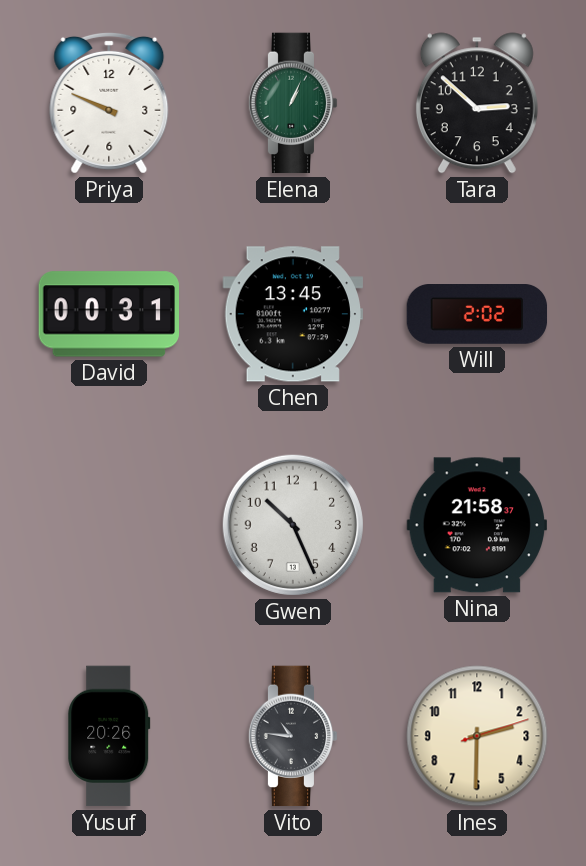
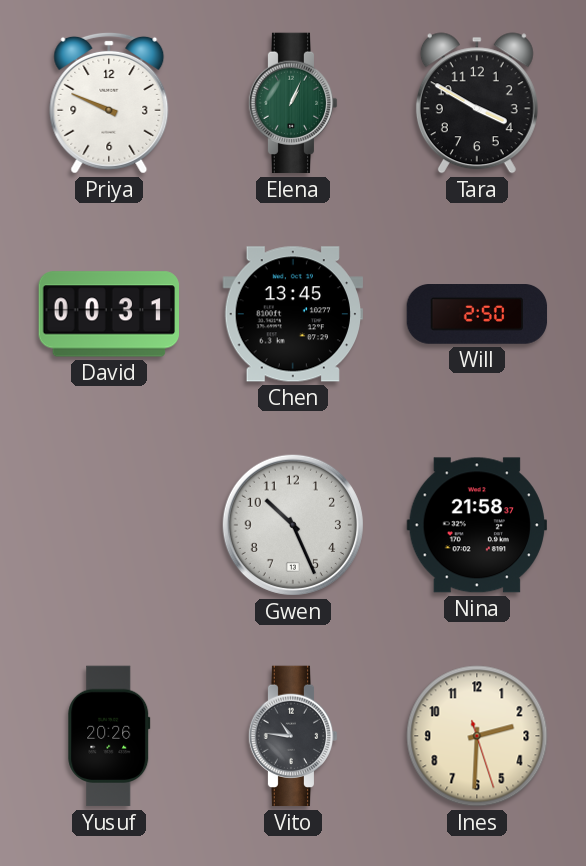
Tara: 2:52 -> 3:50
Will: 2:02 -> 2:50
Ines: 2:30:12 -> 2:30:27
